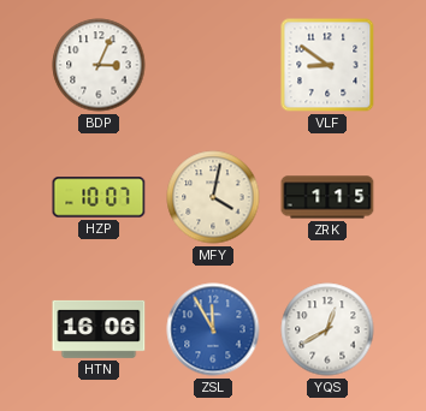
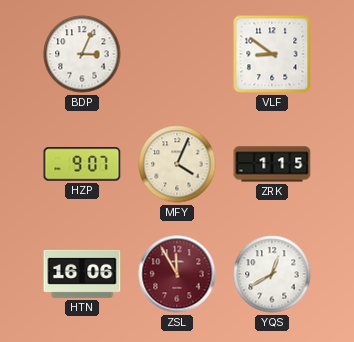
HZP: 10:07 -> 9:07
MFY: 4:02 -> 4:04
ZSL dial: blue -> burgundy
